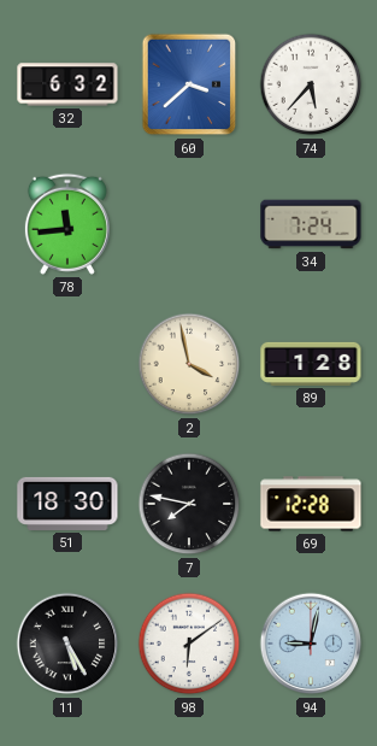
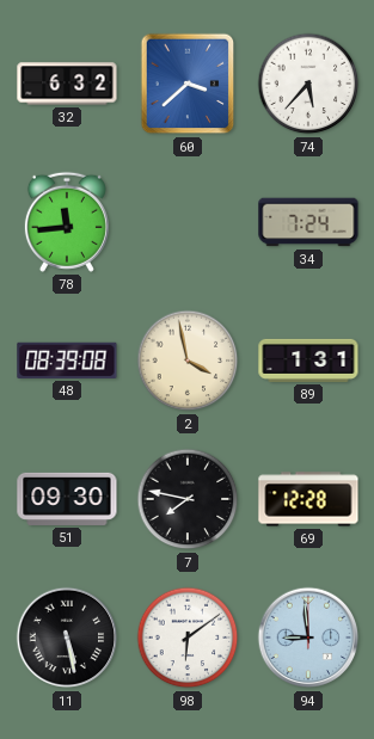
48: none -> 08:39
89: 1:28 -> 1:31
51: 18:30 -> 09:30
11: 5:25 -> 5:28
94: 9:02 -> 8:59
